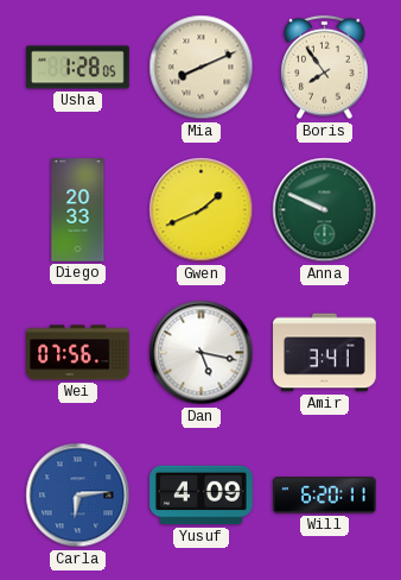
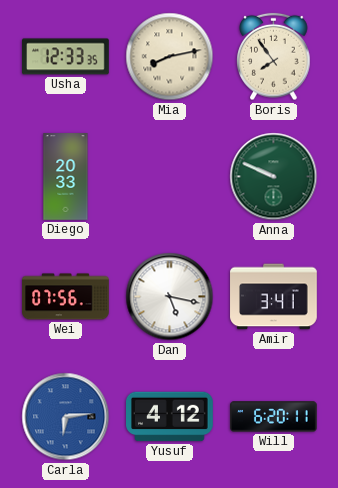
Usha: 1:28 -> 12:33
Mia: 8:11 -> 8:13
Gwen: 1:41 -> none
Yusuf: 4:09 -> 4:12
